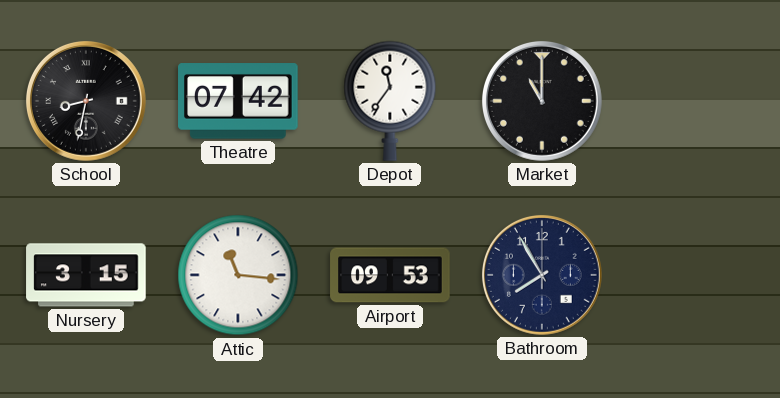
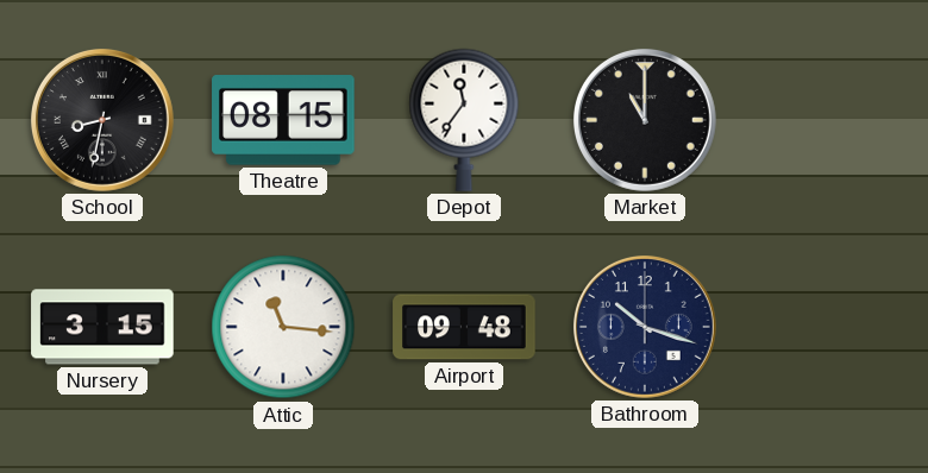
Theatre: 07:42 -> 08:15
Airport: 09:53 -> 09:48
Bathroom: 7:55 -> 10:18
